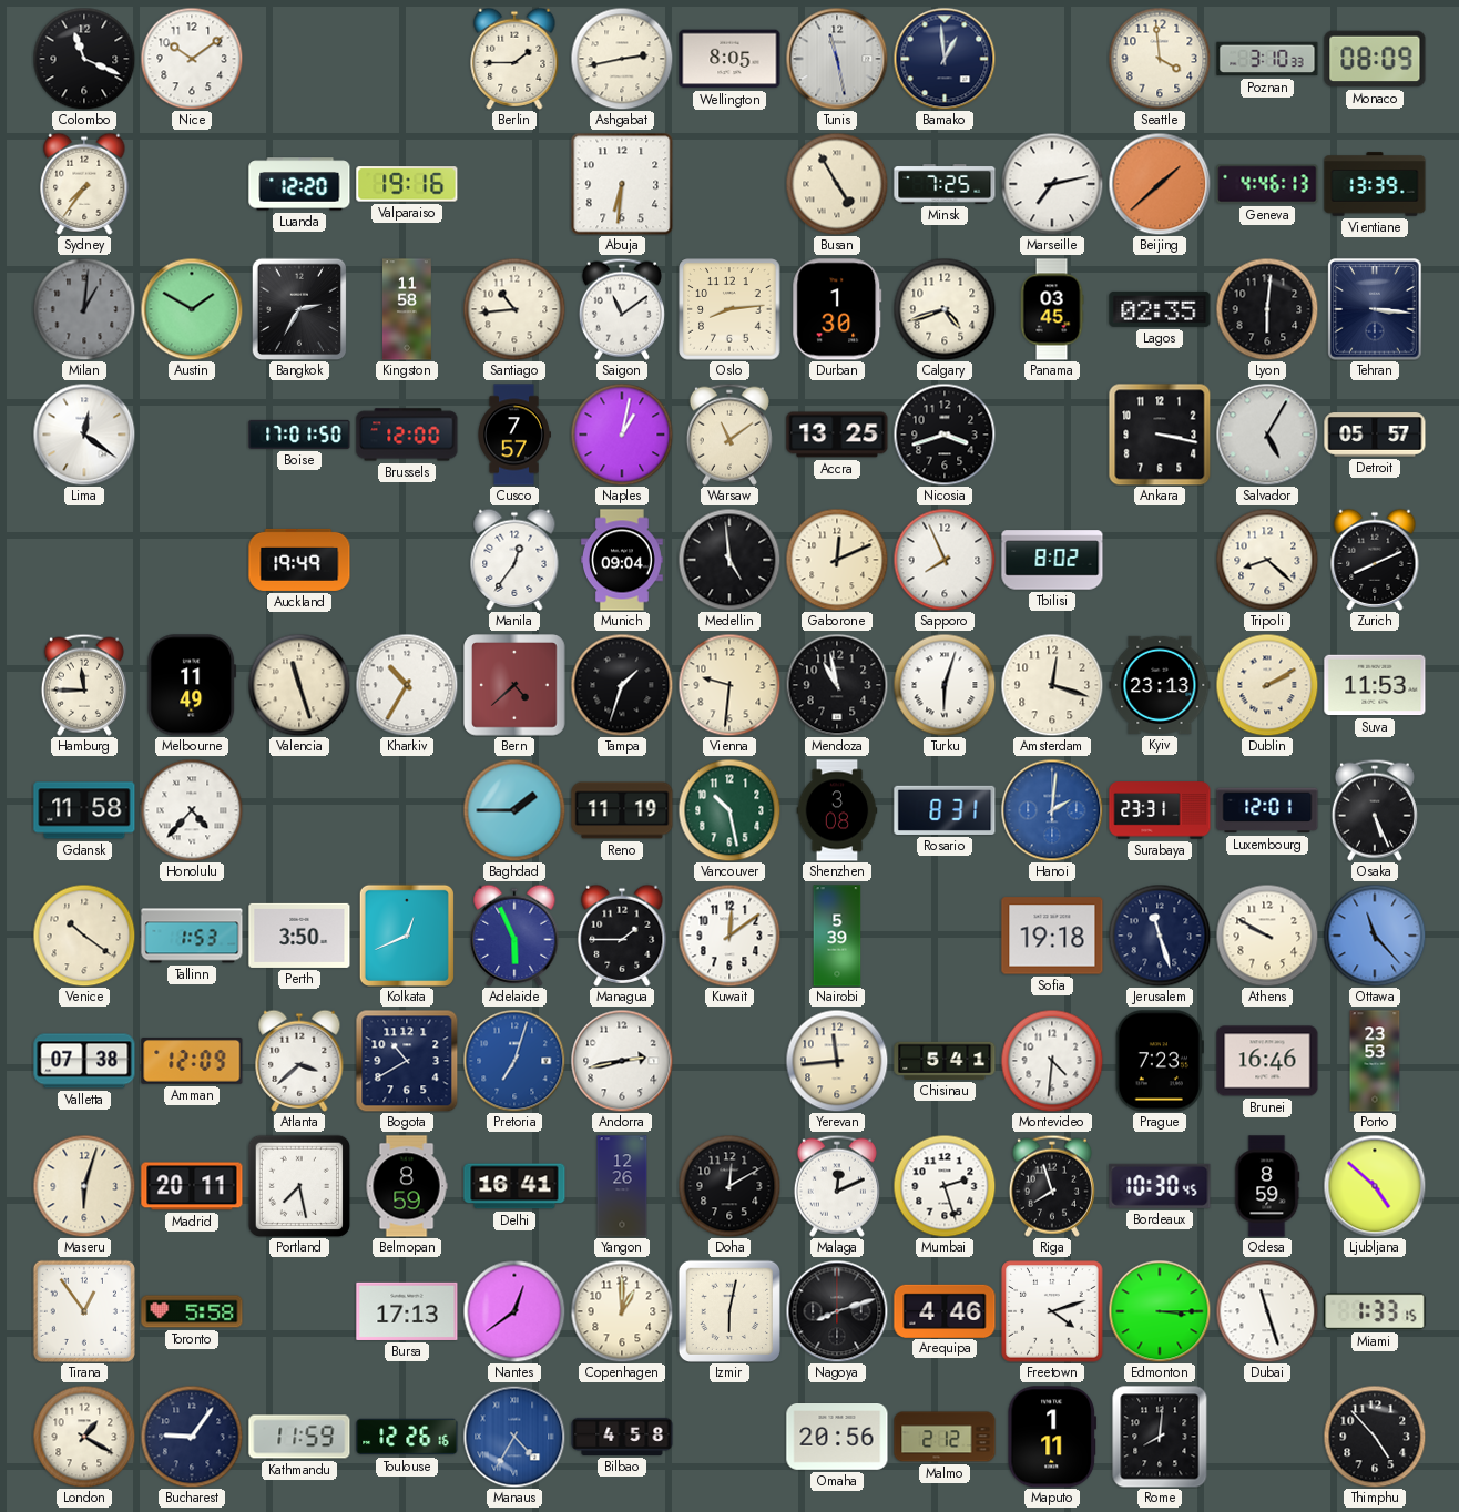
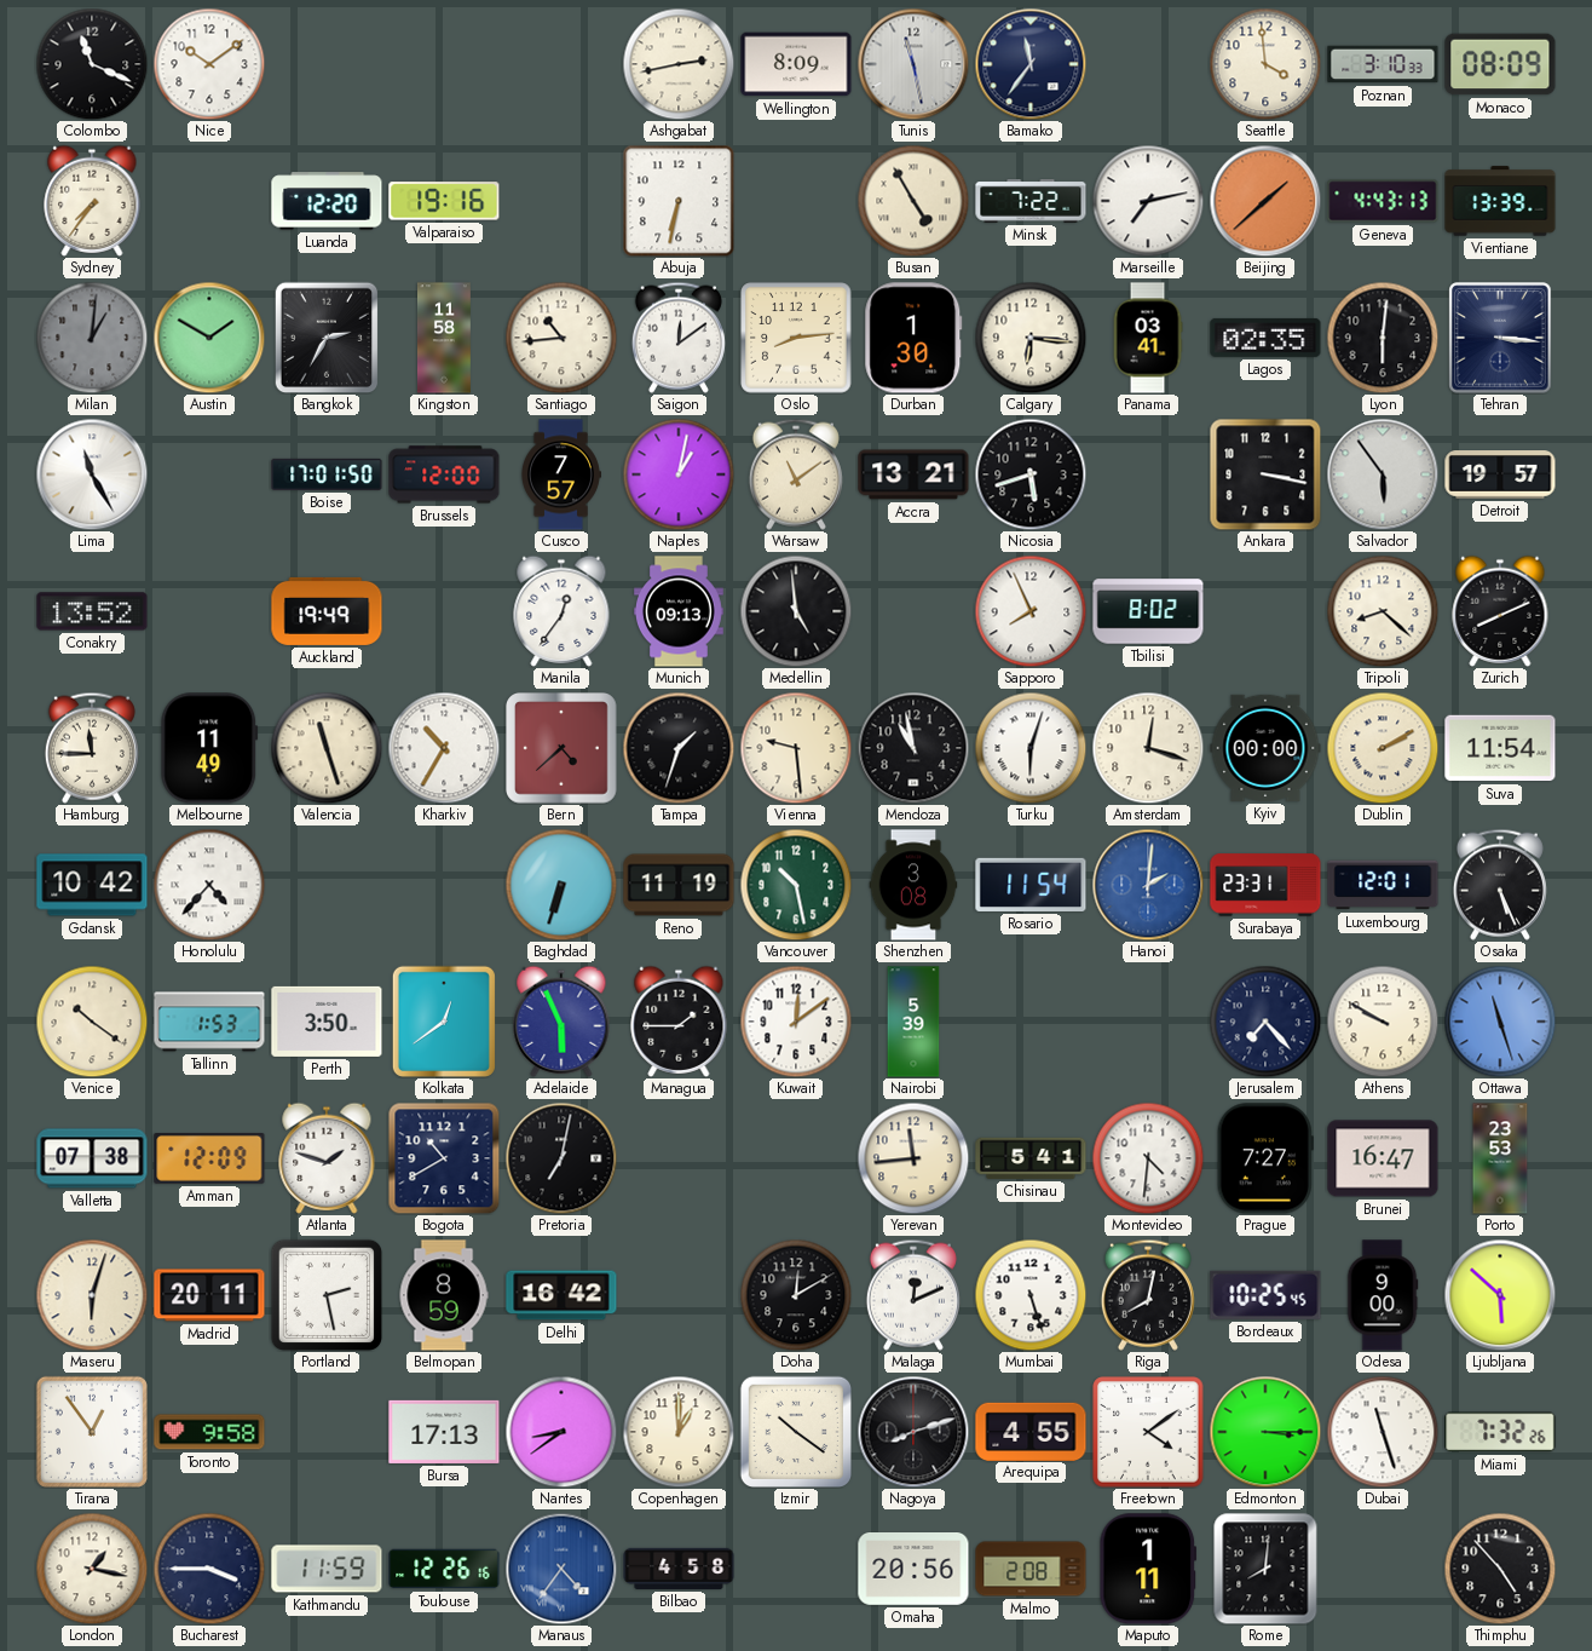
Berlin: 1:45 -> none
Wellington: 8:05 -> 8:09
Bamako: 12:59 -> 11:36
Abuja: 6:31 -> 6:32
Minsk: 7:25 -> 7:22
Geneva: 4:46 -> 4:43
Saigon: 11:09 -> 12:09
Calgary: 4:42 -> 6:16
Panama: 03:45 -> 03:41
Lima: 12:21 -> 11:25
Accra: 13:25 -> 13:21
Nicosia: 3:42 -> 5:42
Salvador: 5:05 -> 5:54
Detroit: 05:57 -> 19:57
Conakry: none -> 13:52
Munich: 09:04 -> 09:13
Gaborone: 12:11 -> none
Vienna: 9:31 -> 9:29
Kyiv: 23:13 -> 00:00
Suva: 11:53 -> 11:54
Gdansk: 11:58 -> 10:42
Baghdad: 1:45 -> 6:33
Rosario: 8:31 -> 11:54
Kolkata: 12:41 -> 12:39
Sofia: 19:18 -> none
Jerusalem: 11:27 -> 7:23
Ottawa: 11:23 -> 11:27
Atlanta: 3:38 -> 1:48
Pretoria: 7:03 -> 7:02
Pretoria dial: blue -> black
Andorra: 2:43 -> none
Prague: 7:23 -> 7:27
Brunei: 16:46 -> 16:47
Portland: 7:28 -> 2:28
Delhi: 16:41 -> 16:42
Yangon: 12:26 -> none
Mumbai: 2:27 -> 5:27
Riga: 7:57 -> 8:02
Bordeaux: 10:30 -> 10:25
Odesa: 8:59 -> 9:00
Ljubljana: 4:52 -> 5:52
Toronto: 5:58 -> 9:58
Nantes: 12:39 -> 8:39
Izmir: 6:02 -> 10:21
Arequipa: 4:46 -> 4:55
Freetown: 4:12 -> 4:09
Miami: 1:33 -> 7:32
London: 1:20 -> 1:17
Bucharest: 9:06 -> 3:45
Manaus: 4:35 -> 4:36
Malmo: 2:12 -> 2:08
